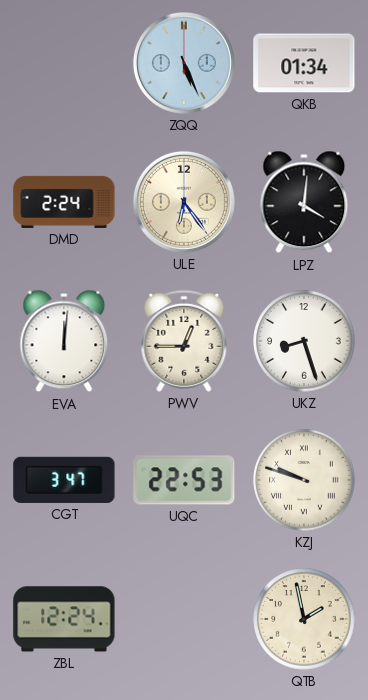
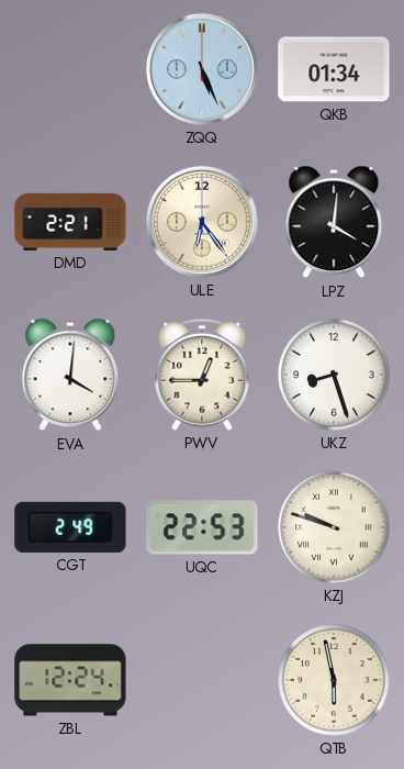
DMD: 2:24 -> 2:21
EVA: 12:01 -> 4:01
CGT: 3:47 -> 2:49
QTB: 1:58 -> 5:58
